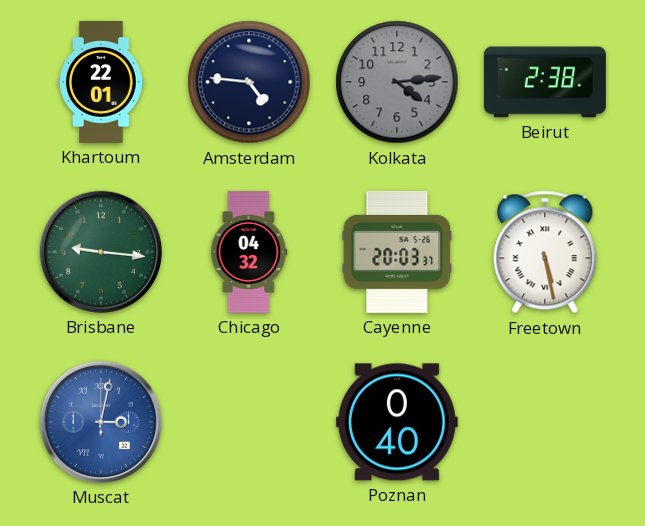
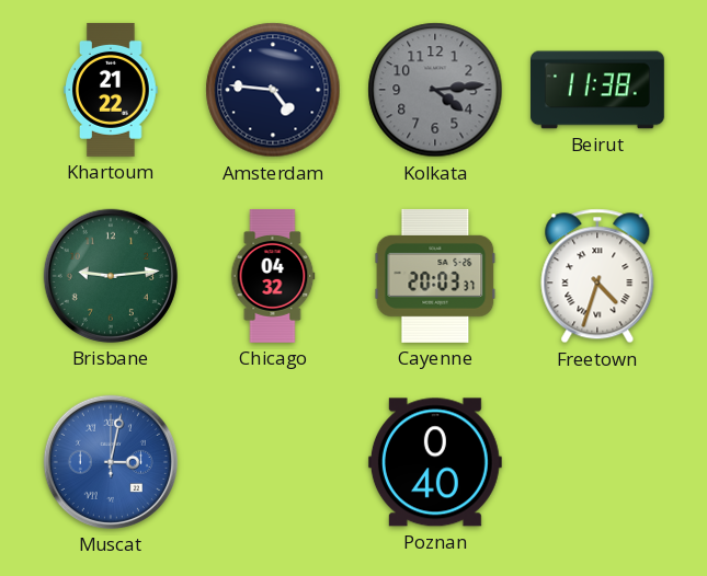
Khartoum: 22:01 -> 21:22
Beirut: 2:38 -> 11:38
Brisbane: 9:16 -> 9:14
Freetown: 5:28 -> 4:33
